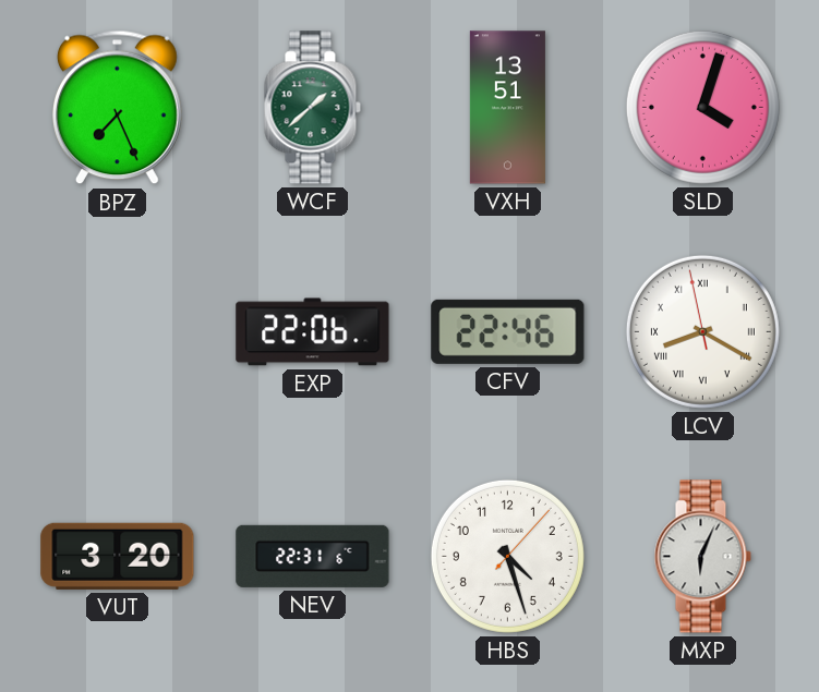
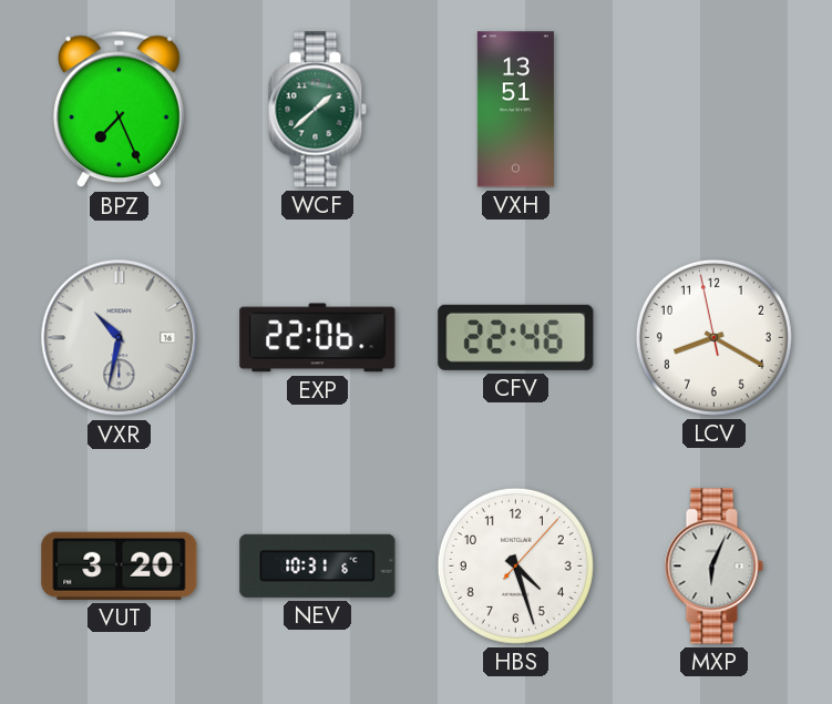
SLD: 4:03 -> none
VXR: none -> 10:32
LCV numerals: Roman -> Arabic
NEV: 22:31 -> 10:31
